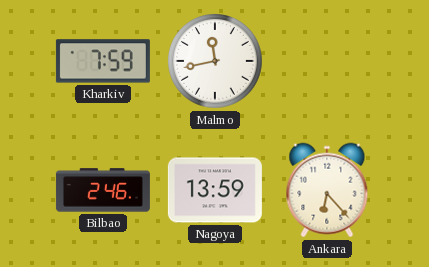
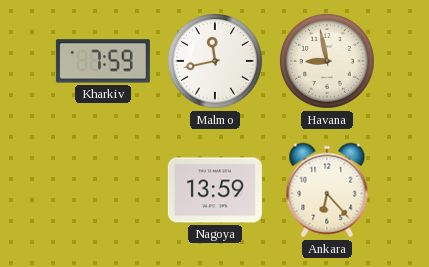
Havana: none -> 8:58
Bilbao: 2:46 -> none
